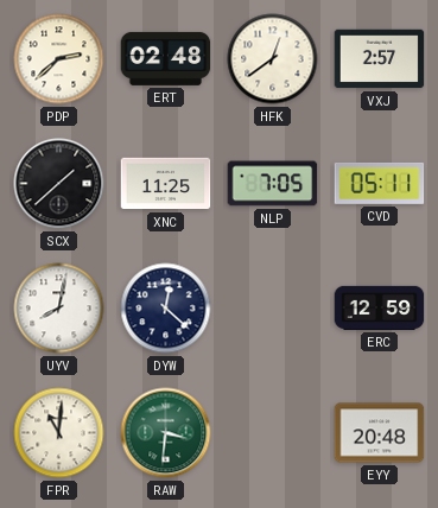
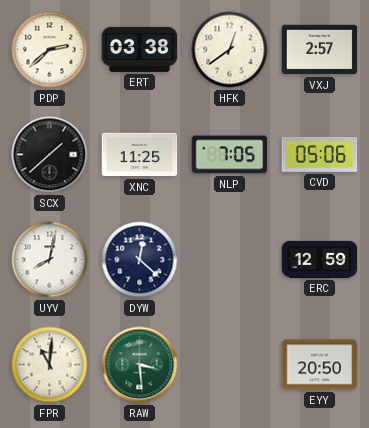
ERT: 02:48 -> 03:38
CVD: 05:11 -> 05:06
RAW: 3:31 -> 3:29
EYY: 20:48 -> 20:50
